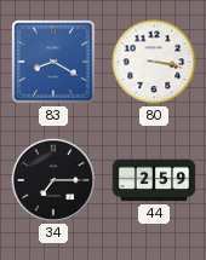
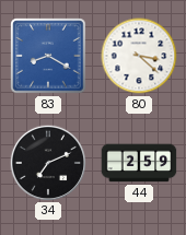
80: 3:17 -> 3:22
34: 7:15 -> 7:11
